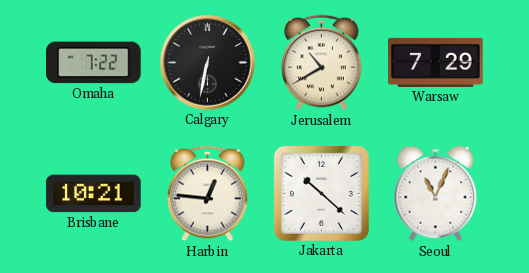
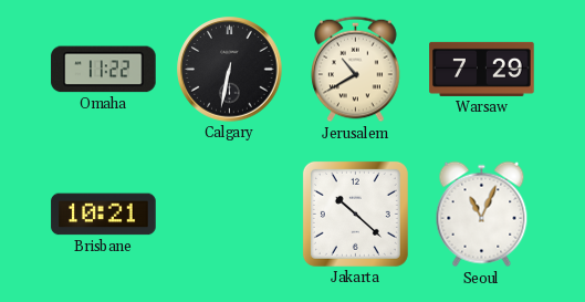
Omaha: 7:22 -> 11:22
Harbin: 12:46 -> none
